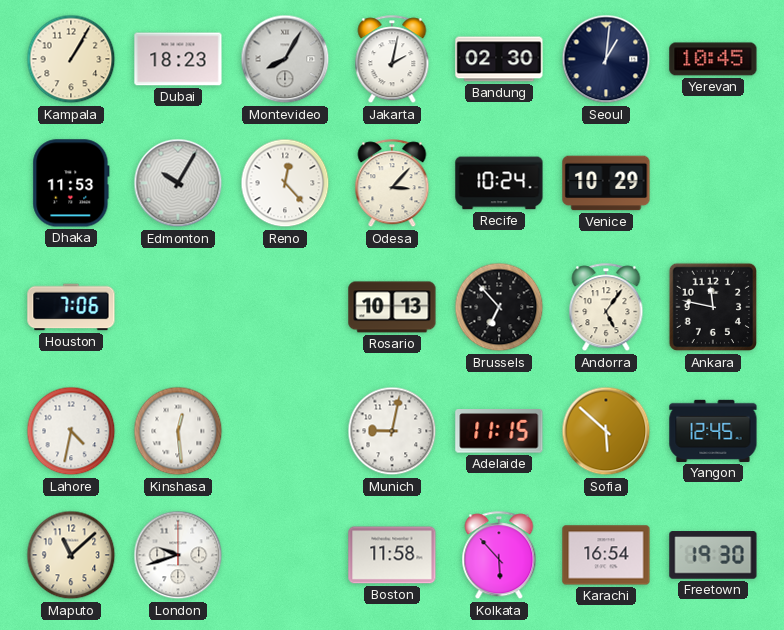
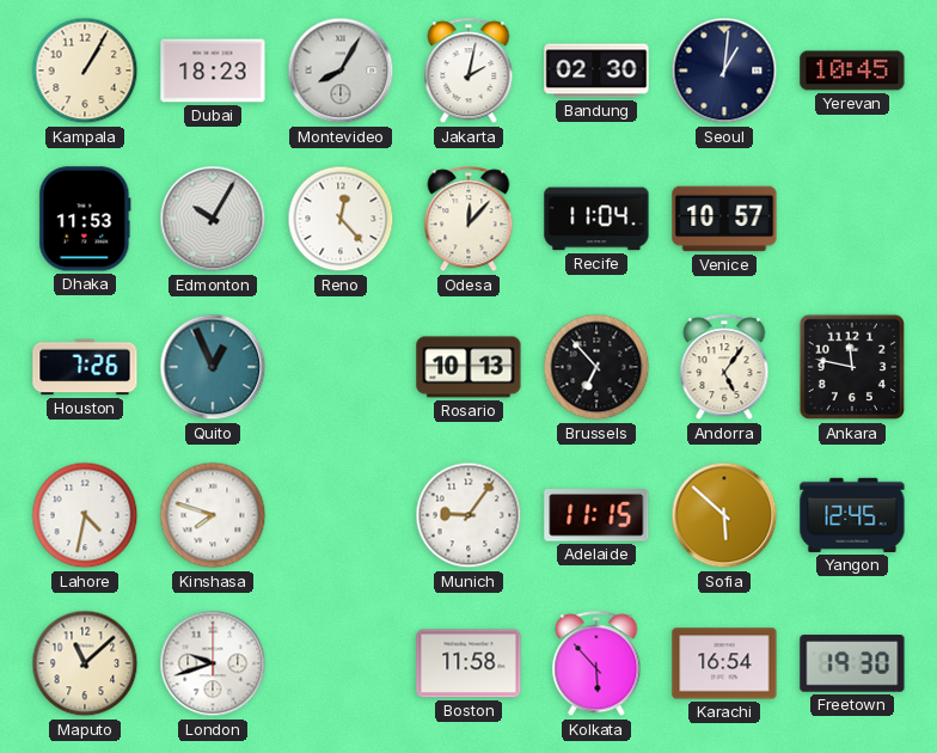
Odesa: 3:07 -> 12:07
Recife: 10:24 -> 11:04
Venice: 10:29 -> 10:57
Houston: 7:06 -> 7:26
Quito: none -> 12:56
Kinshasa: 12:29 -> 7:48
Munich: 9:02 -> 9:06
